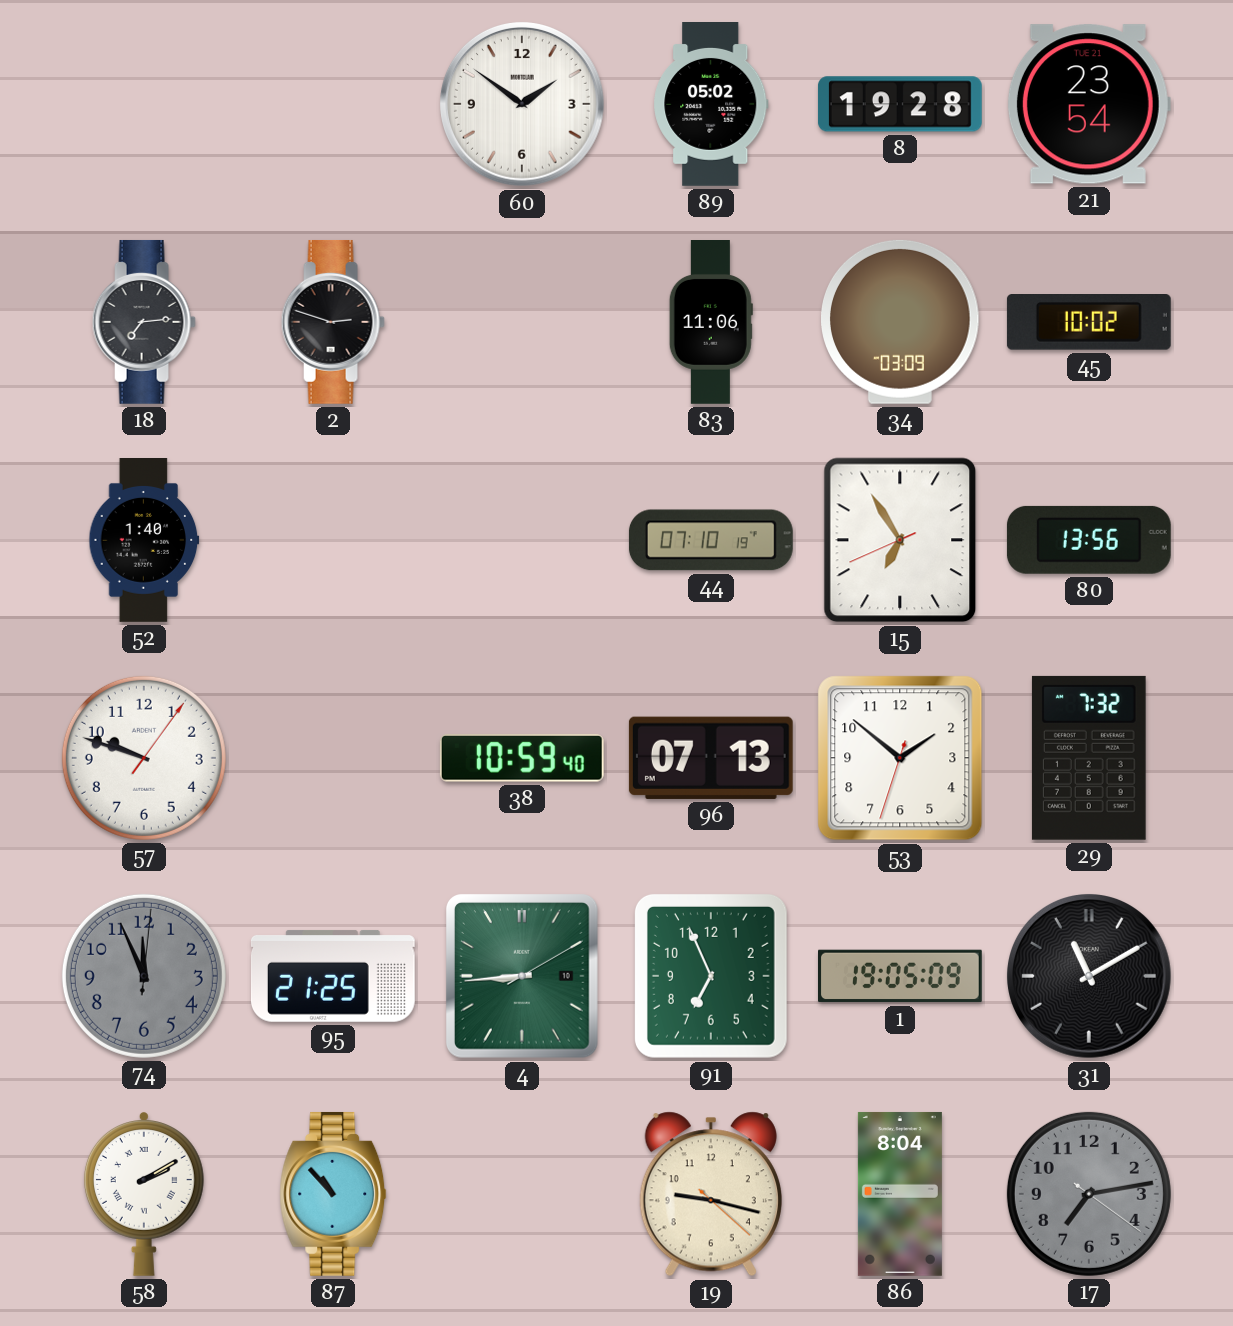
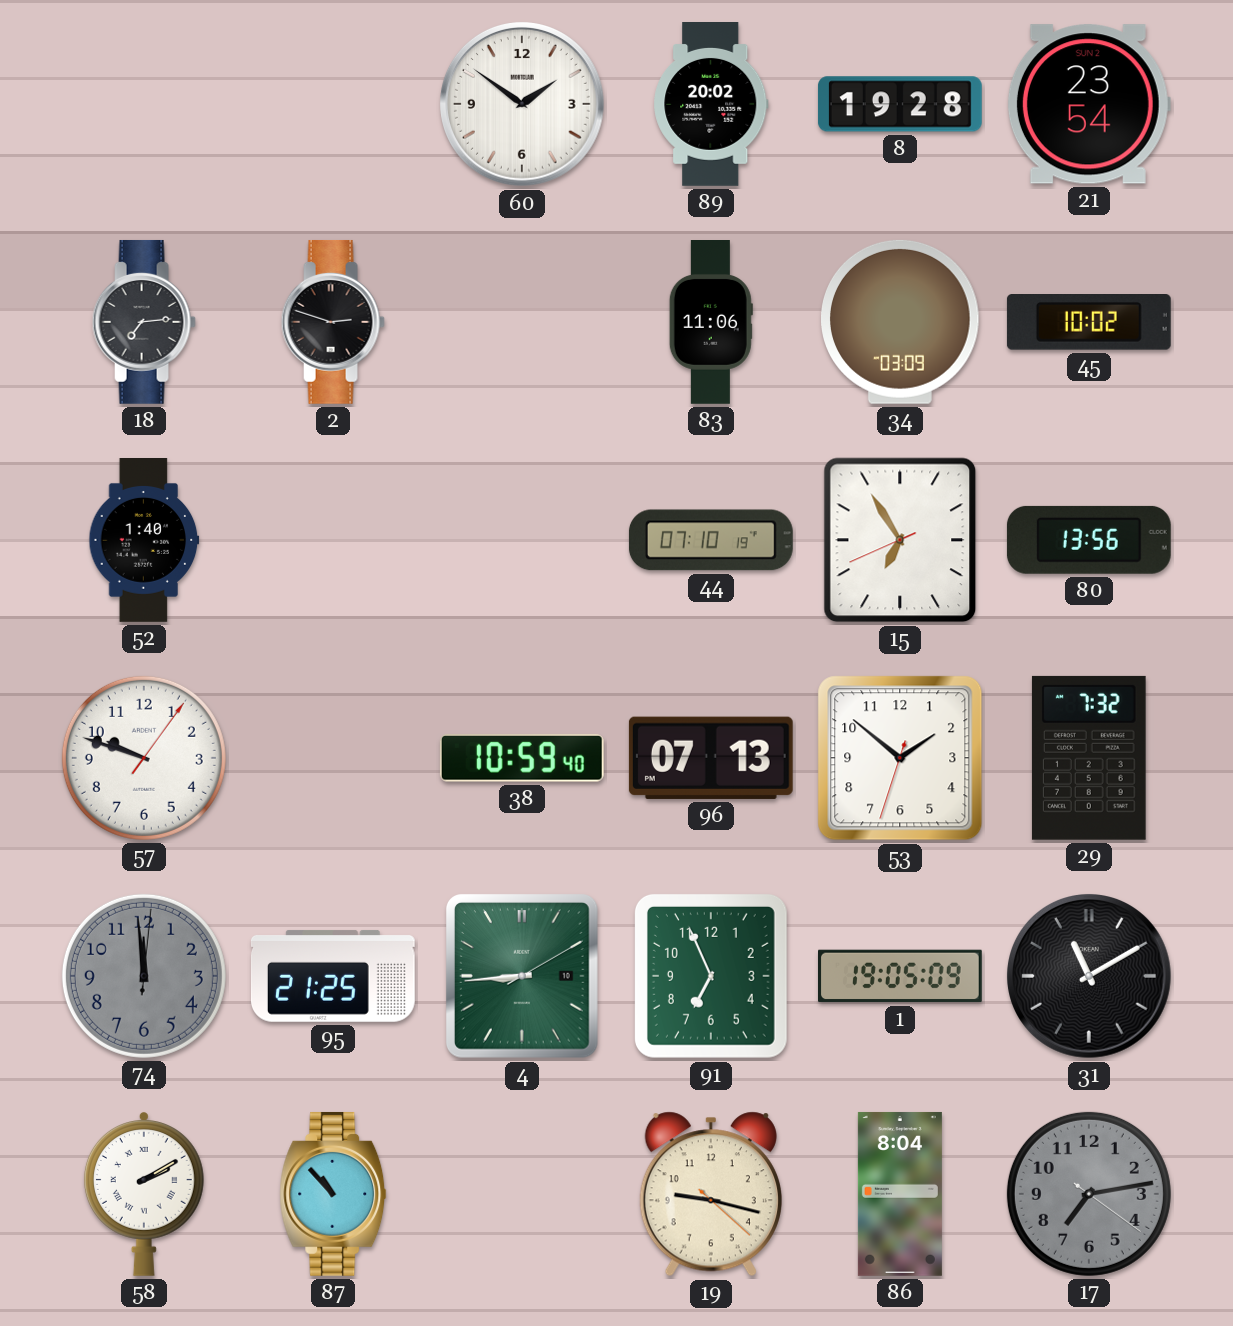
89: 05:02 -> 20:02
21 date: TUE 21 -> SUN 2
74: 11:56 -> 11:59
